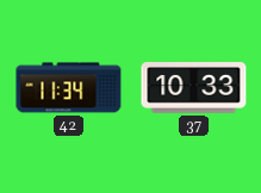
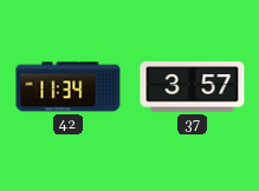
37: 10:33 -> 3:57
